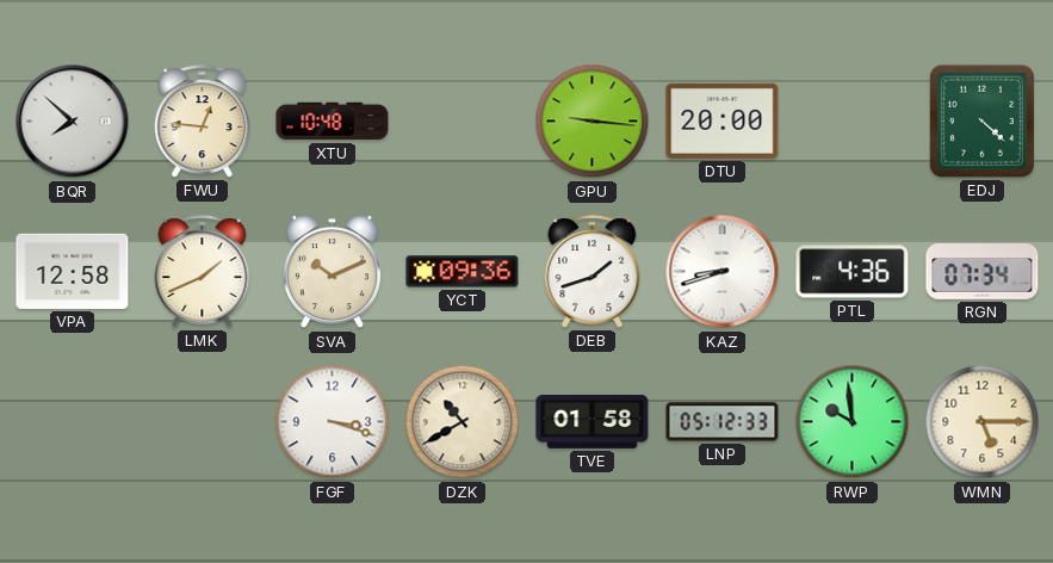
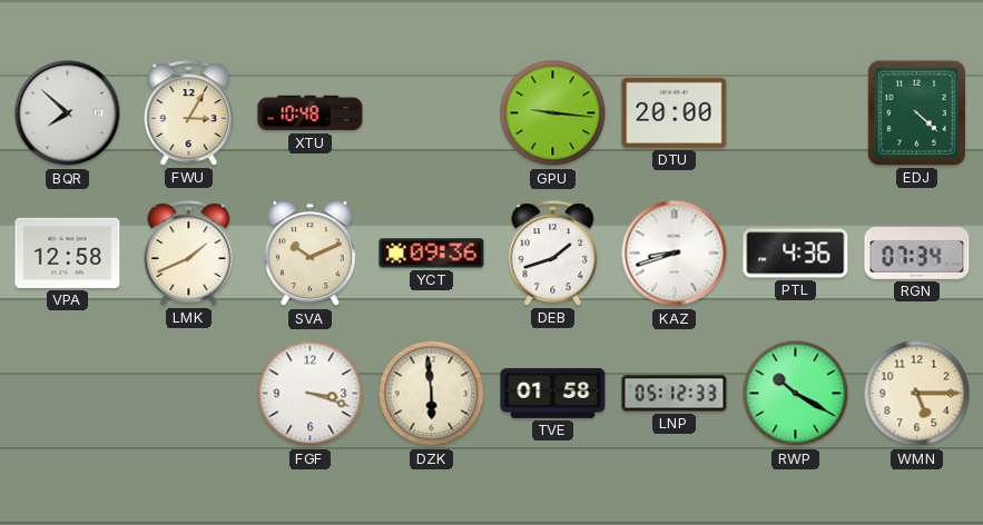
FWU: 12:46 -> 3:05
DZK: 10:40 -> 5:59
RWP: 9:59 -> 10:20
